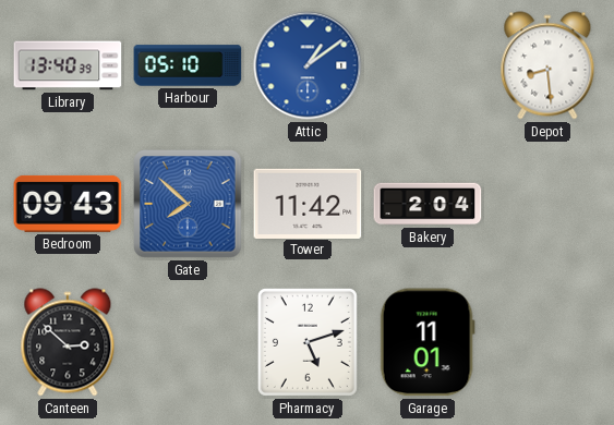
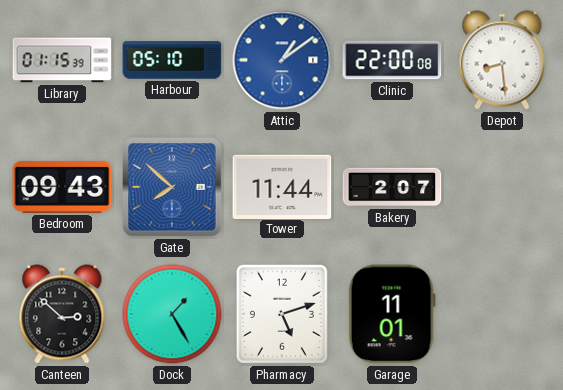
Library: 13:40 -> 01:15
Clinic: none -> 22:00
Tower: 11:42 -> 11:44
Bakery: 2:04 -> 2:07
Dock: none -> 1:25
